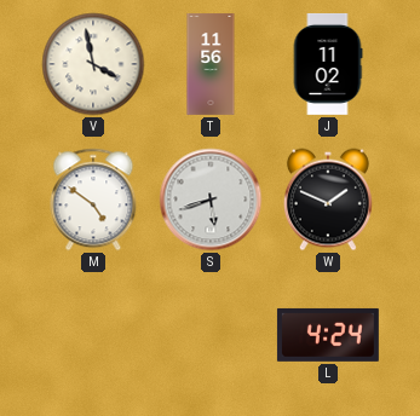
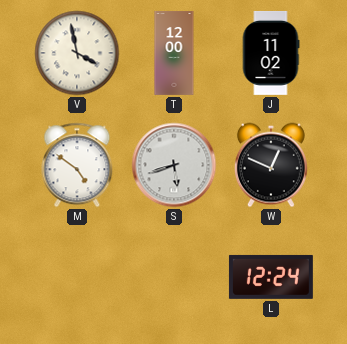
T: 11:56 -> 12:00
W: 1:49 -> 12:49
L: 4:24 -> 12:24
